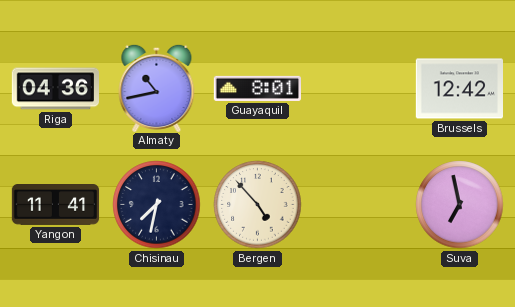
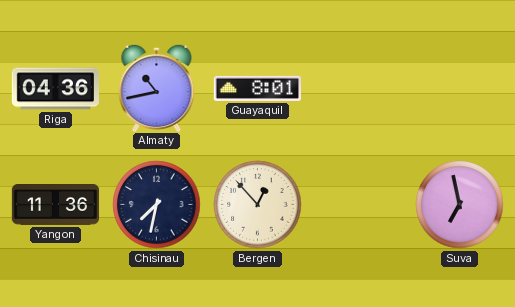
Brussels: 12:42 -> none
Yangon: 11:41 -> 11:36
Bergen: 4:53 -> 12:53
